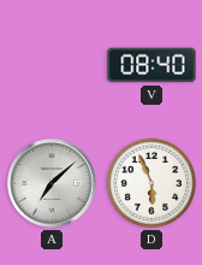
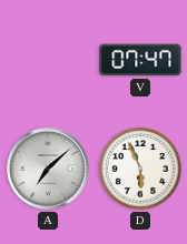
V: 08:40 -> 07:47
